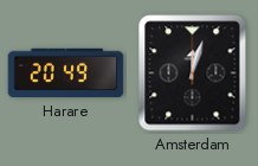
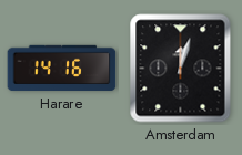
Harare: 20:49 -> 14:16
